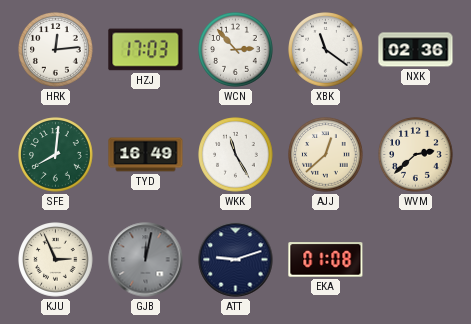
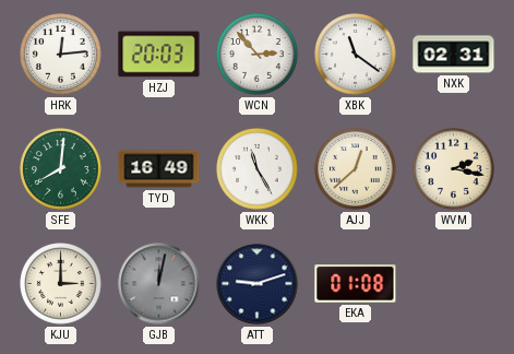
HZJ: 17:03 -> 20:03
NXK: 02:36 -> 02:31
WVM: 2:38 -> 2:17
KJU: 2:56 -> 3:00
